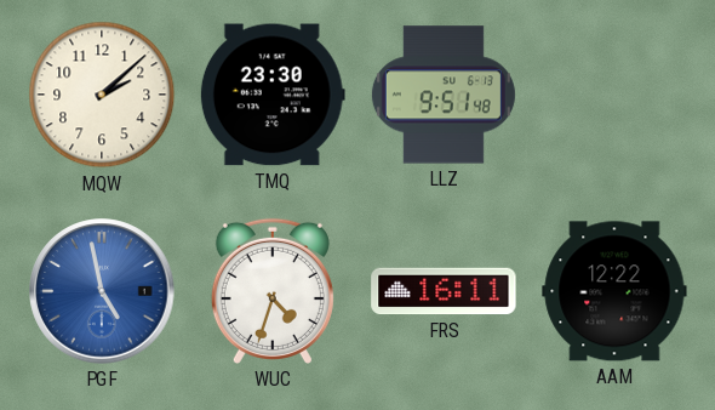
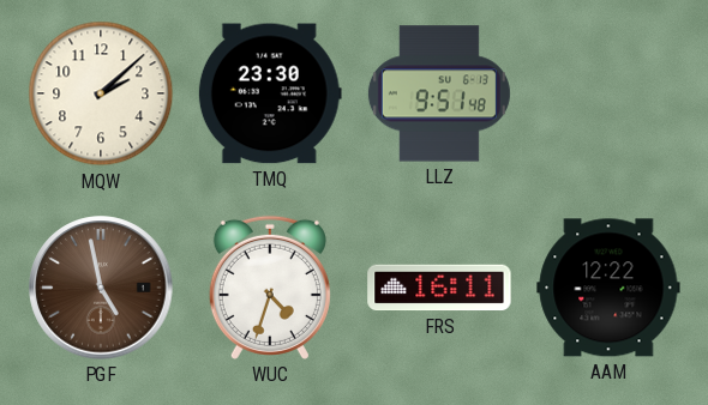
PGF dial: blue -> brown
